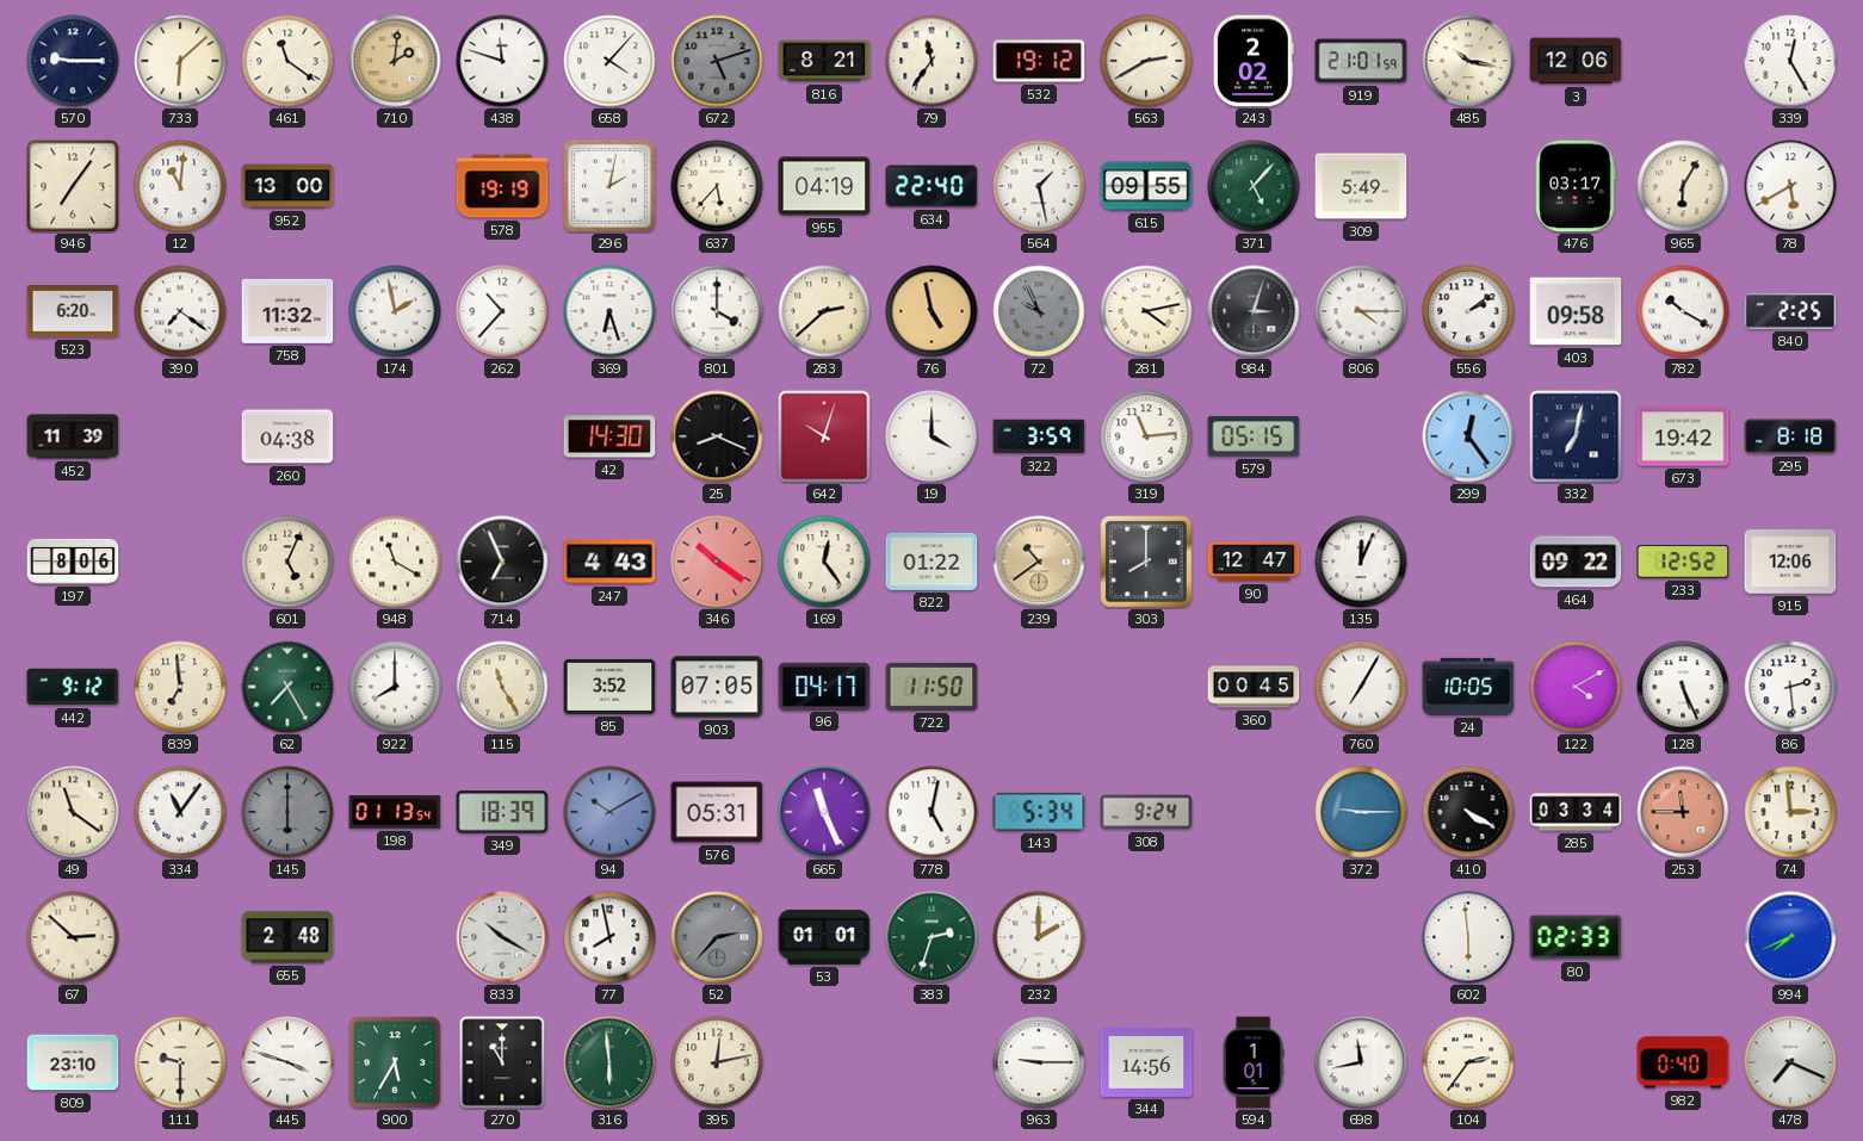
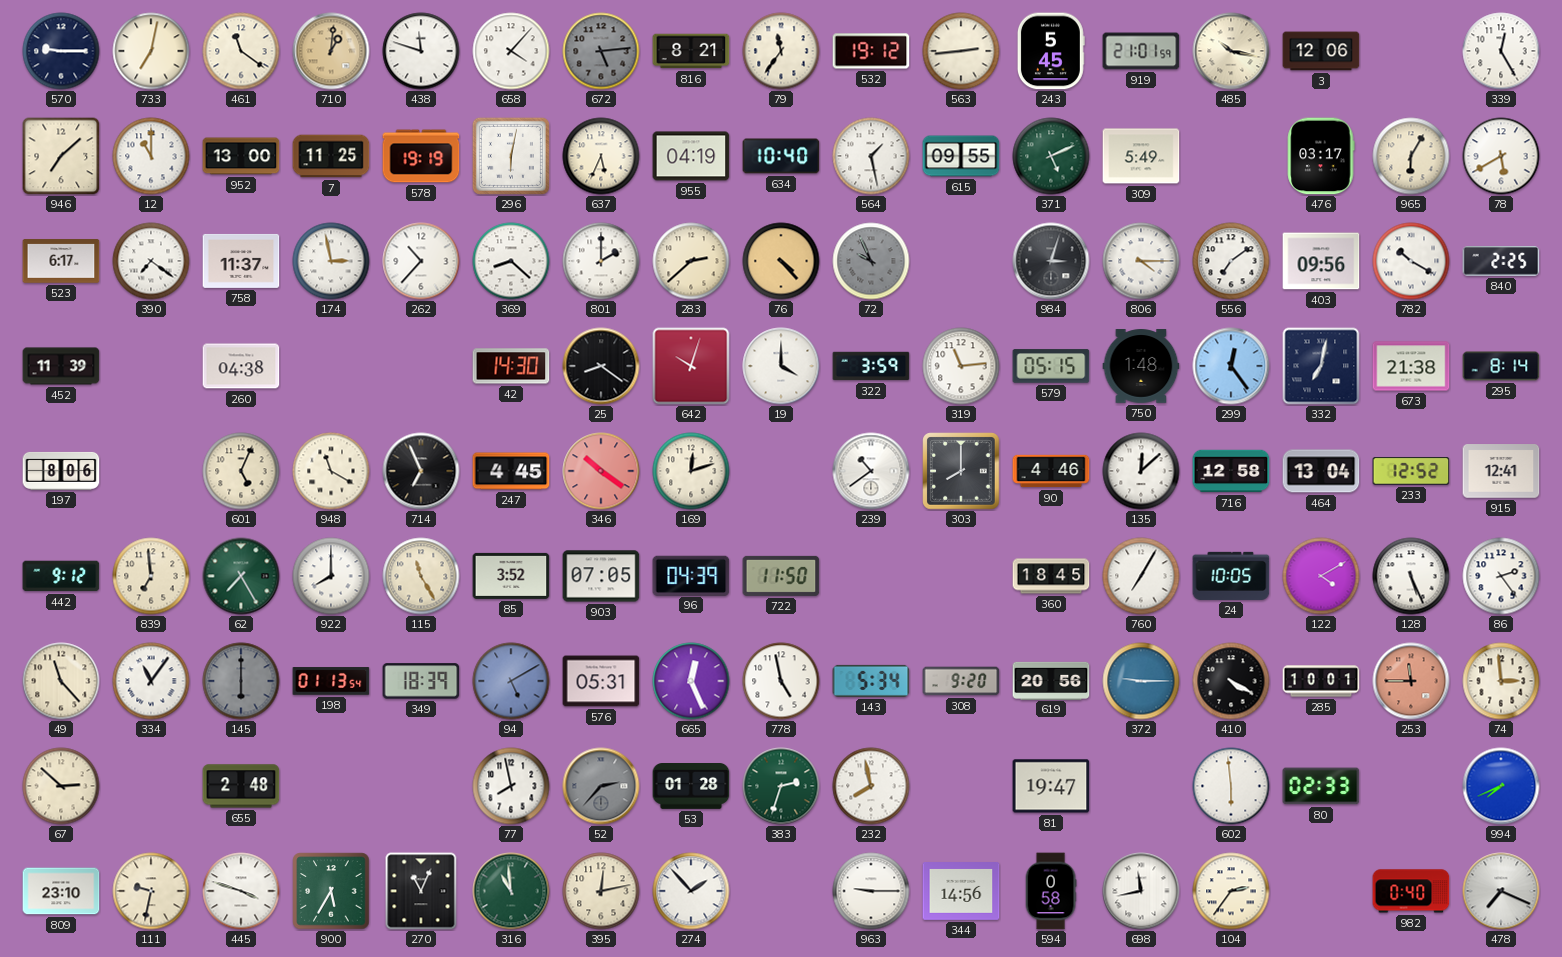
733: 6:08 -> 7:02
710: 2:01 -> 1:01
672: 5:12 -> 5:14
563: 2:40 -> 2:44
243: 2:02 -> 5:45
946: 7:06 -> 7:08
12: 11:01 -> 11:00
7: none -> 11:25
296: 2:02 -> 6:02
637: 5:37 -> 5:34
634: 22:40 -> 10:40
371: 5:07 -> 5:11
523: 6:20 -> 6:17
758: 11:32 -> 11:37
174: 1:58 -> 2:58
369: 6:27 -> 8:22
801: 4:00 -> 2:00
76: 4:58 -> 4:23
281: 4:13 -> none
556: 2:09 -> 7:09
403: 09:58 -> 09:56
25: 8:19 -> 8:21
750: none -> 1:48
673: 19:42 -> 21:38
295: 8:18 -> 8:14
247: 4:43 -> 4:45
169: 12:24 -> 12:12
822: 01:22 -> none
239 dial: champagne -> white
90: 12:47 -> 4:46
135: 12:04 -> 12:08
716: none -> 12:58
464: 09:22 -> 13:04
915: 12:06 -> 12:41
96: 04:17 -> 04:39
360: 00:45 -> 18:45
86: 2:29 -> 2:24
49: 11:21 -> 11:23
94: 10:10 -> 5:10
665: 11:26 -> 12:26
778: 5:02 -> 4:58
308: 9:24 -> 9:20
619: none -> 20:56
285: 03:34 -> 10:01
833: 10:20 -> none
53: 01:01 -> 01:28
232: 2:00 -> 7:58
81: none -> 19:47
111: 9:30 -> 9:32
270: 11:00 -> 11:04
316: 5:59 -> 10:59
274: none -> 1:53
594: 1:01 -> 0:58
